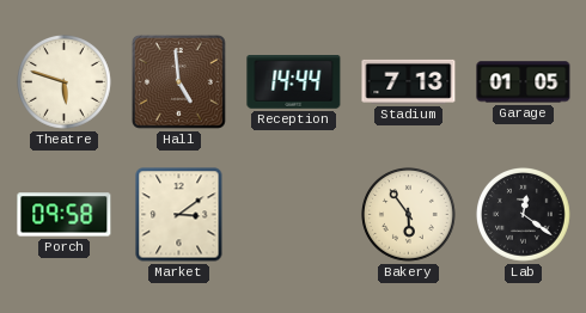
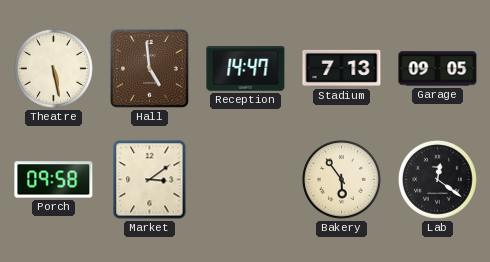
Theatre: 5:48 -> 5:28
Reception: 14:44 -> 14:47
Garage: 01:05 -> 09:05
